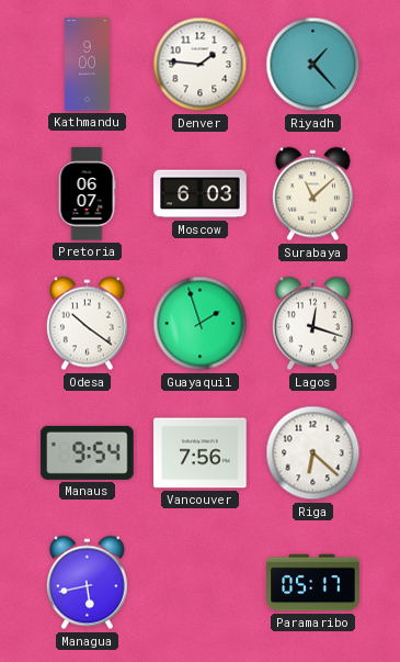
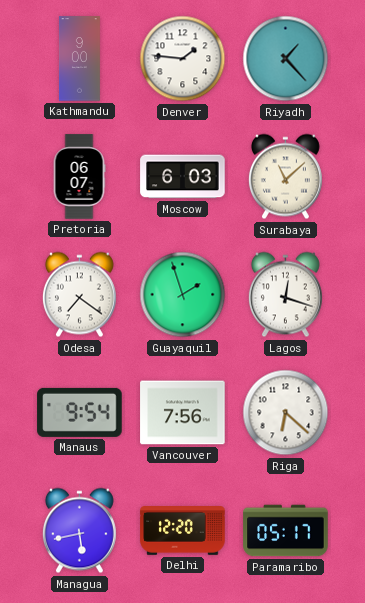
Odesa: 10:21 -> 7:21
Delhi: none -> 12:20
